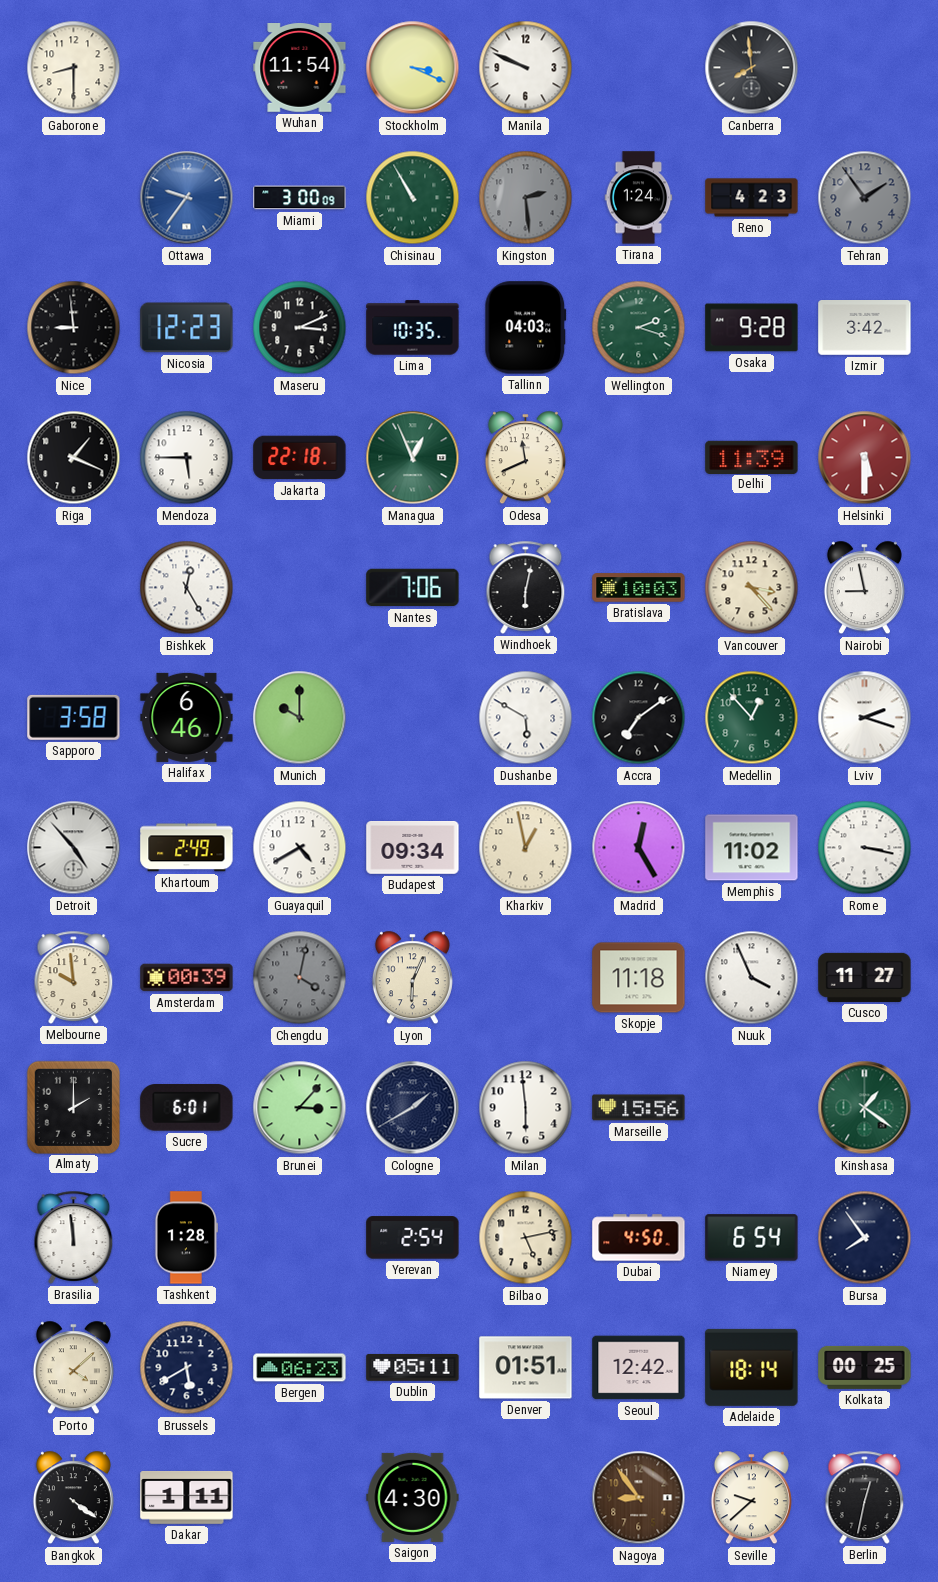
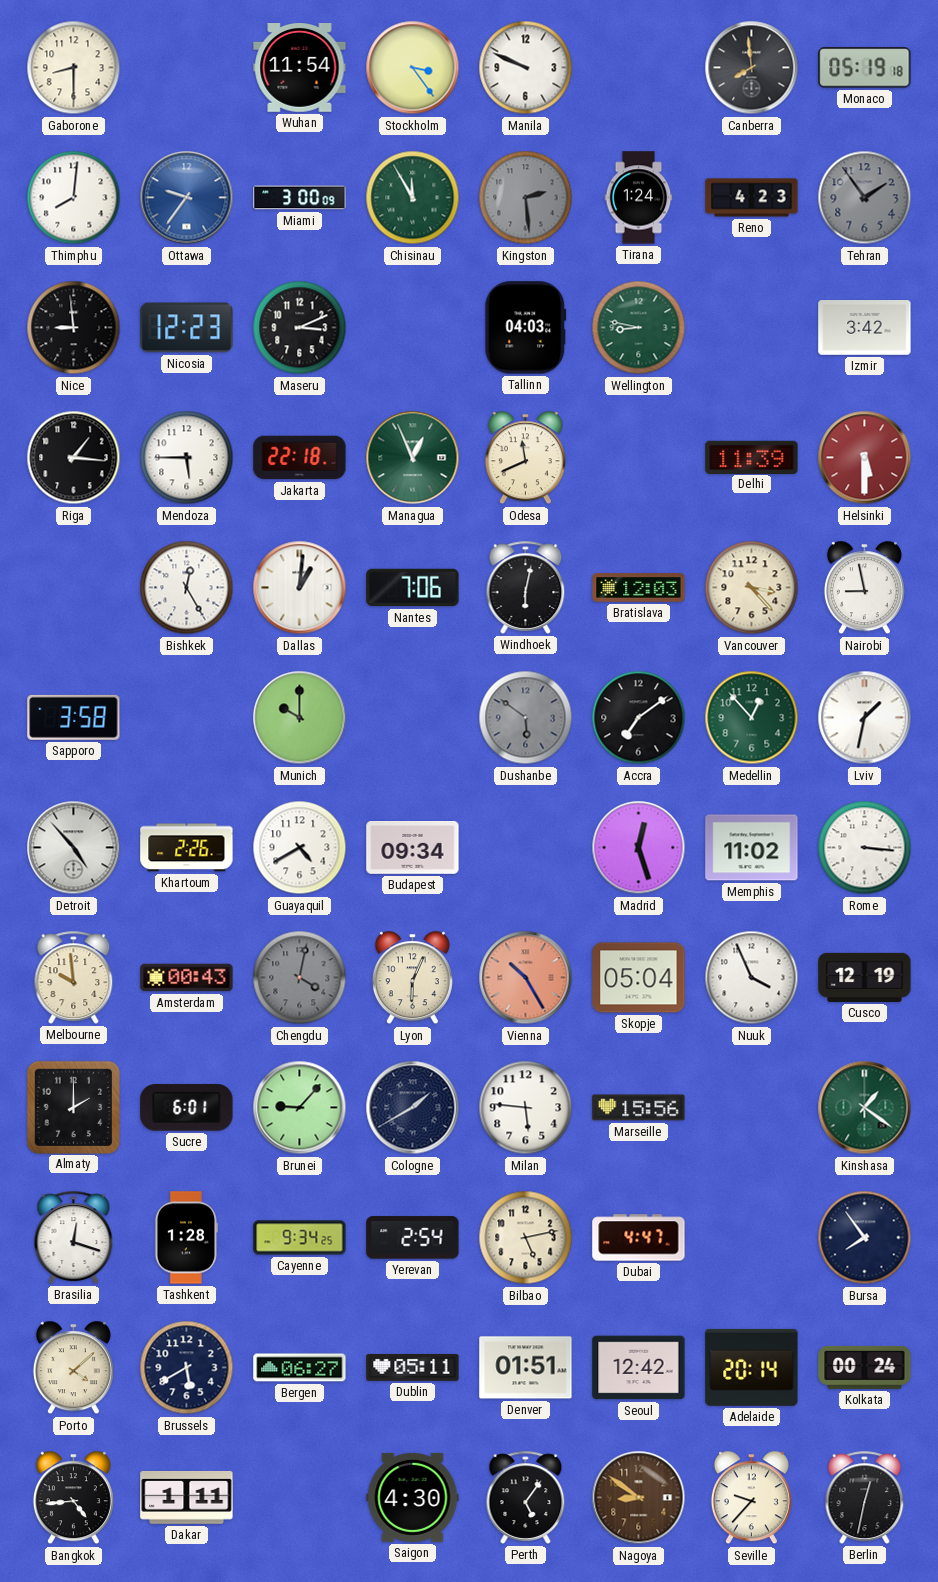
Stockholm: 3:19 -> 3:24
Monaco: none -> 05:19
Thimphu: none -> 8:01
Chisinau: 10:55 -> 11:55
Lima: 10:35 -> none
Wellington: 2:18 -> 8:47
Osaka: 9:28 -> none
Riga: 1:19 -> 1:16
Dallas: none -> 1:01
Bratislava: 10:03 -> 12:03
Halifax: 6:46 -> none
Dushanbe: 5:50 -> 5:51
Dushanbe dial: white -> grey
Lviv: 2:18 -> 1:32
Khartoum: 2:49 -> 2:26
Kharkiv: 12:58 -> none
Madrid: 12:25 -> 12:27
Rome: 3:17 -> 3:16
Amsterdam: 00:39 -> 00:43
Vienna: none -> 10:25
Skopje: 11:18 -> 05:04
Cusco: 11:27 -> 12:19
Brunei: 3:07 -> 9:07
Milan: 5:59 -> 5:46
Brasilia: 11:59 -> 12:18
Cayenne: none -> 9:34
Dubai: 4:50 -> 4:47
Niamey: 6:54 -> none
Bergen: 06:23 -> 06:27
Adelaide: 18:14 -> 20:14
Kolkata: 00:25 -> 00:24
Bangkok: 4:21 -> 4:44
Perth: none -> 5:06
Nagoya: 8:54 -> 8:51
Seville: 9:38 -> 9:37
